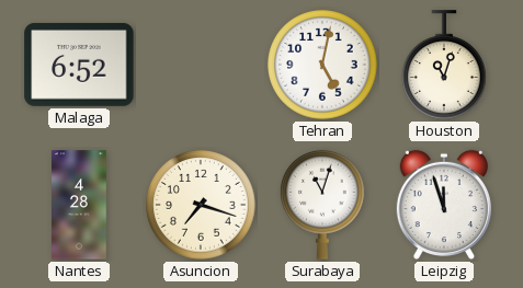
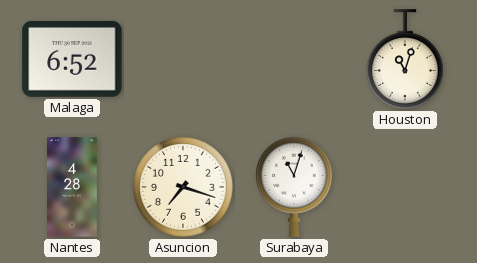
Tehran: 5:02 -> none
Leipzig: 11:57 -> none
